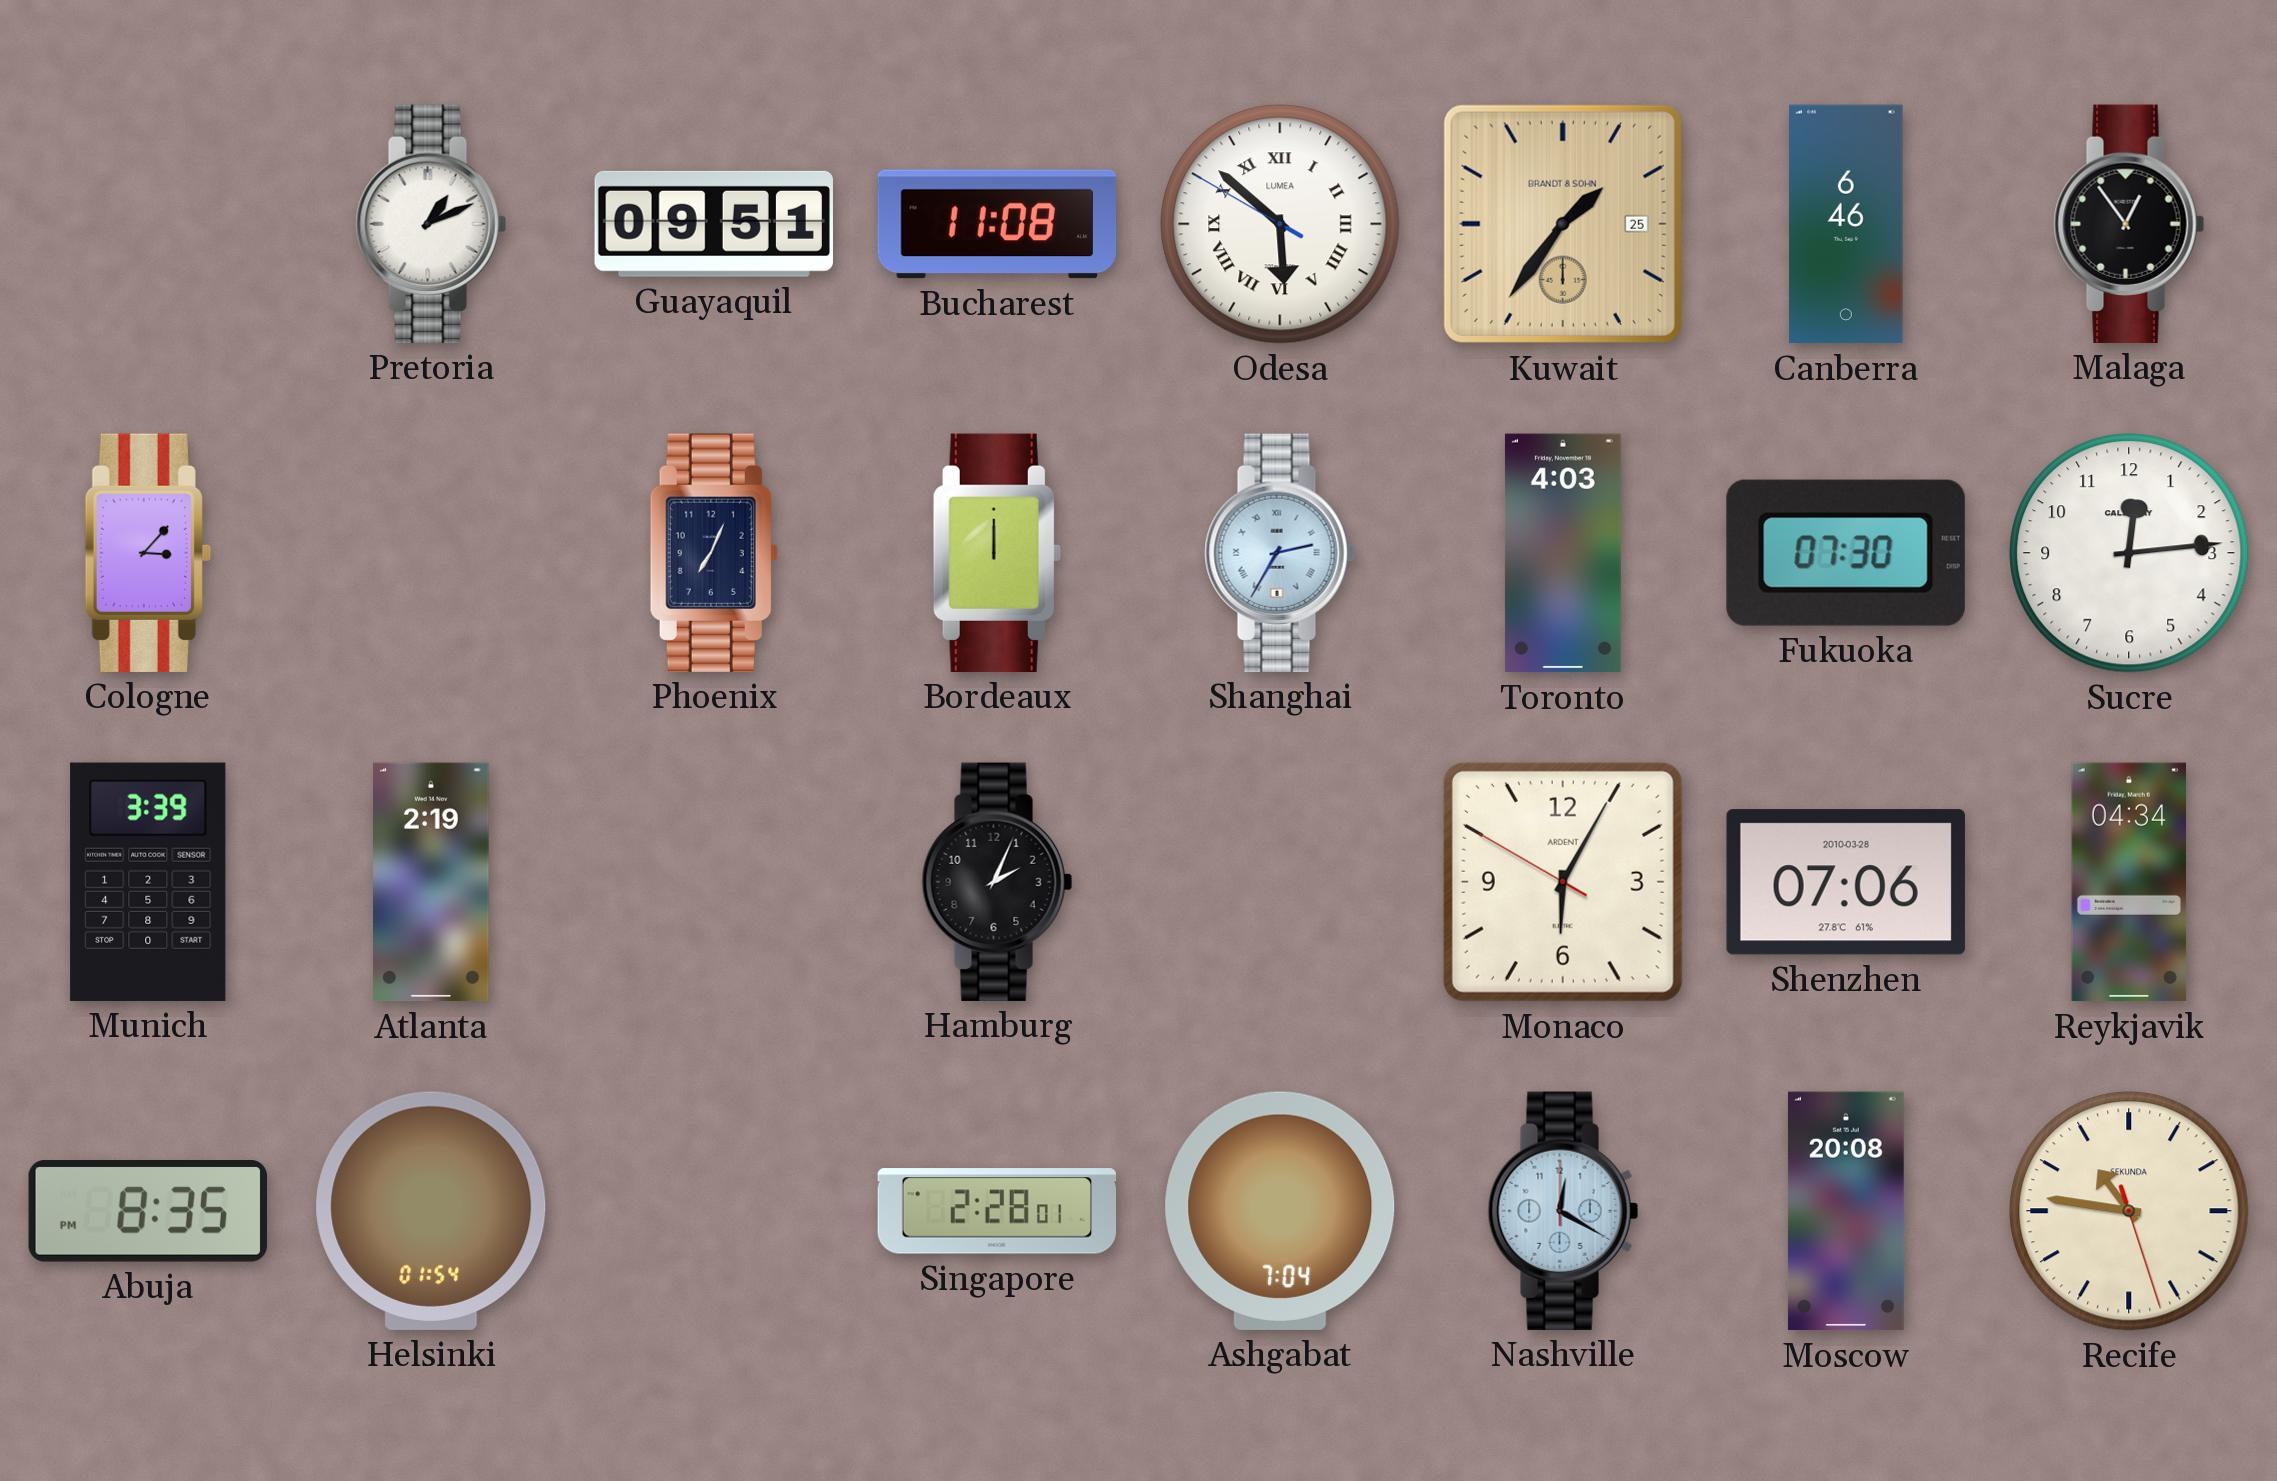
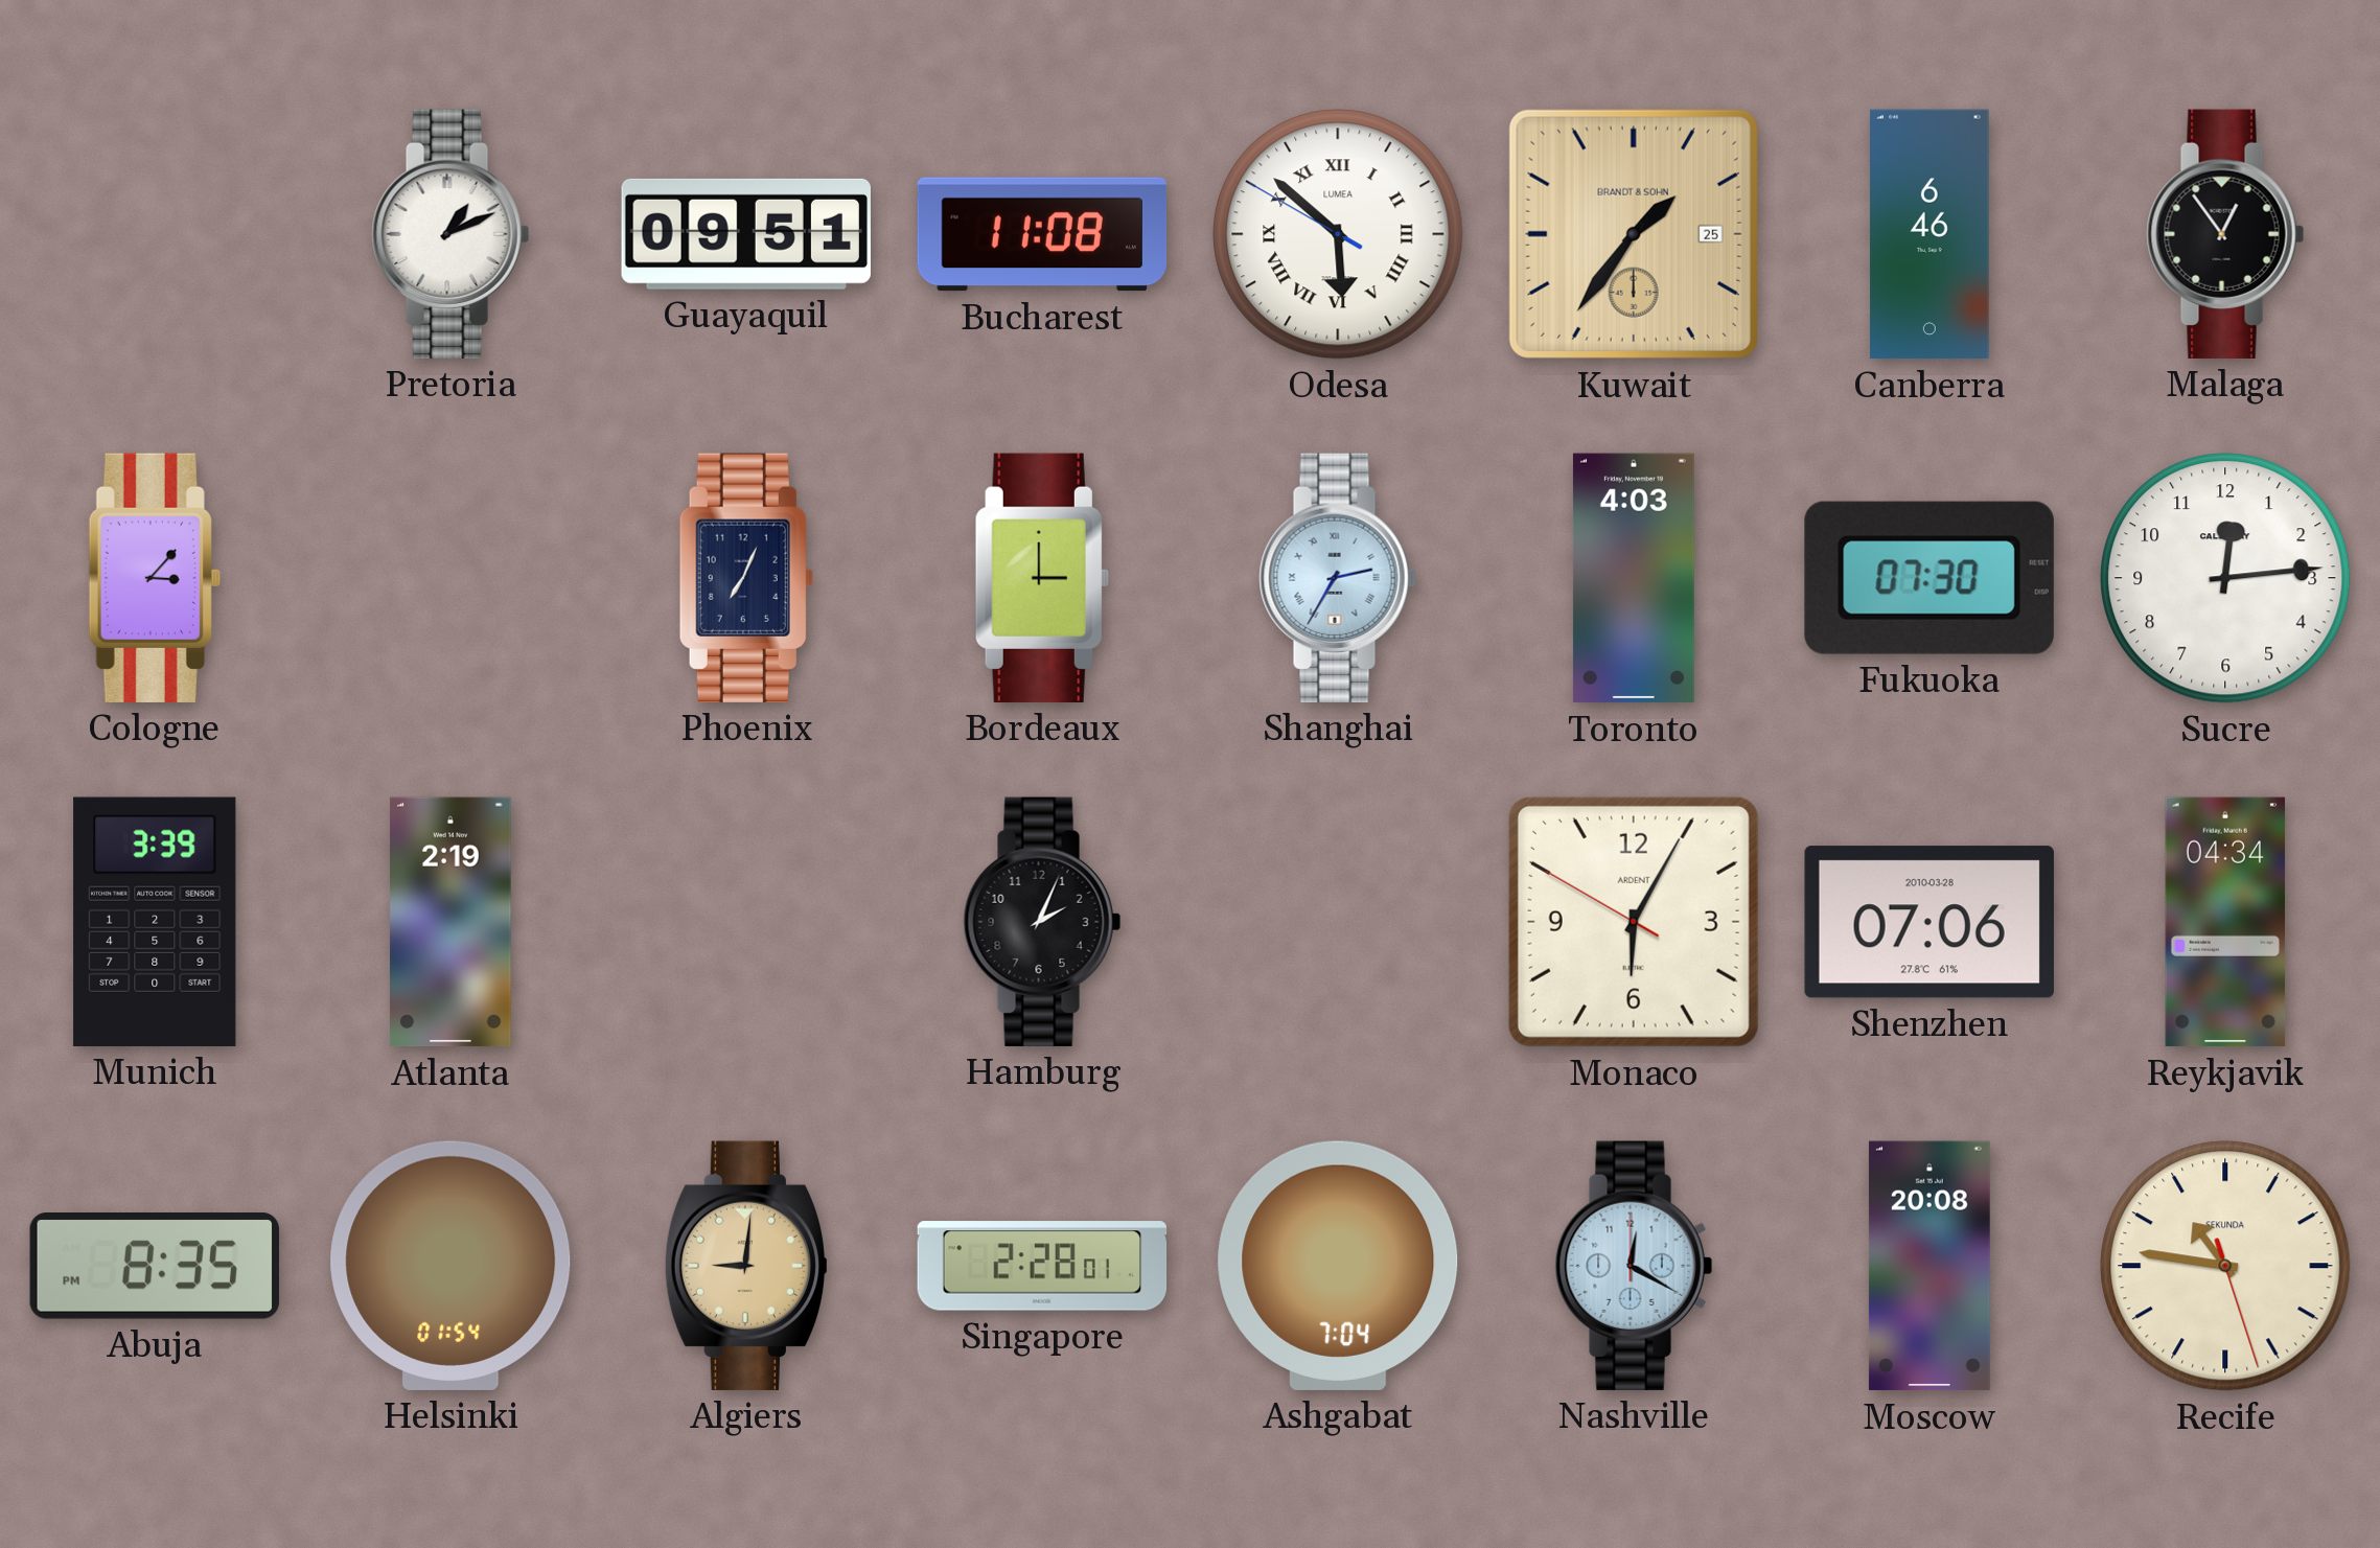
Bordeaux: 12:00 -> 3:00
Algiers: none -> 9:01
